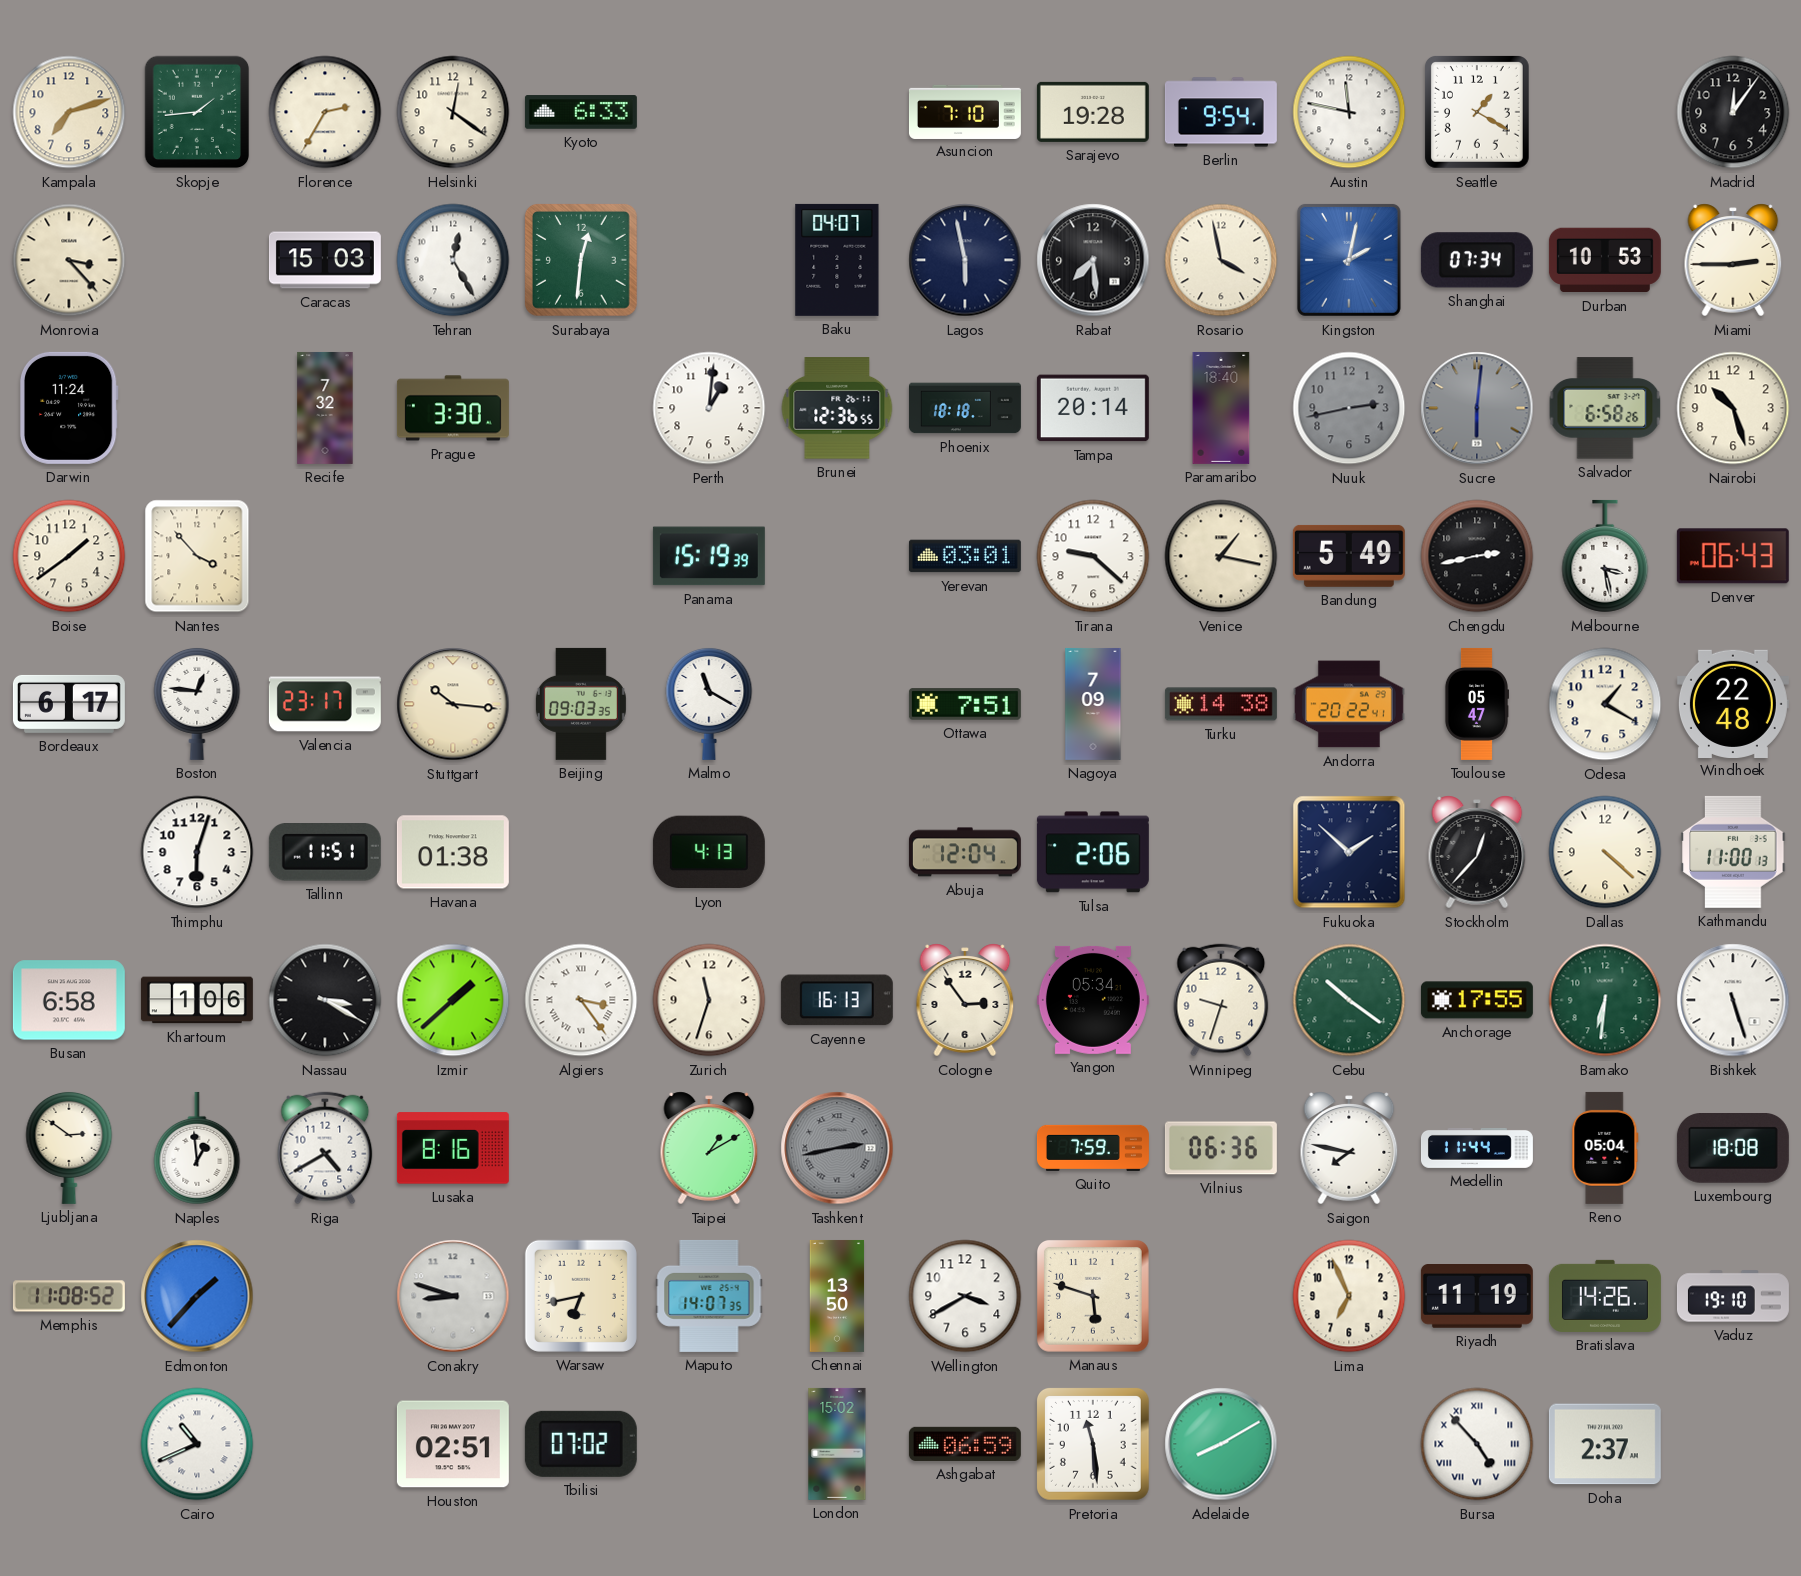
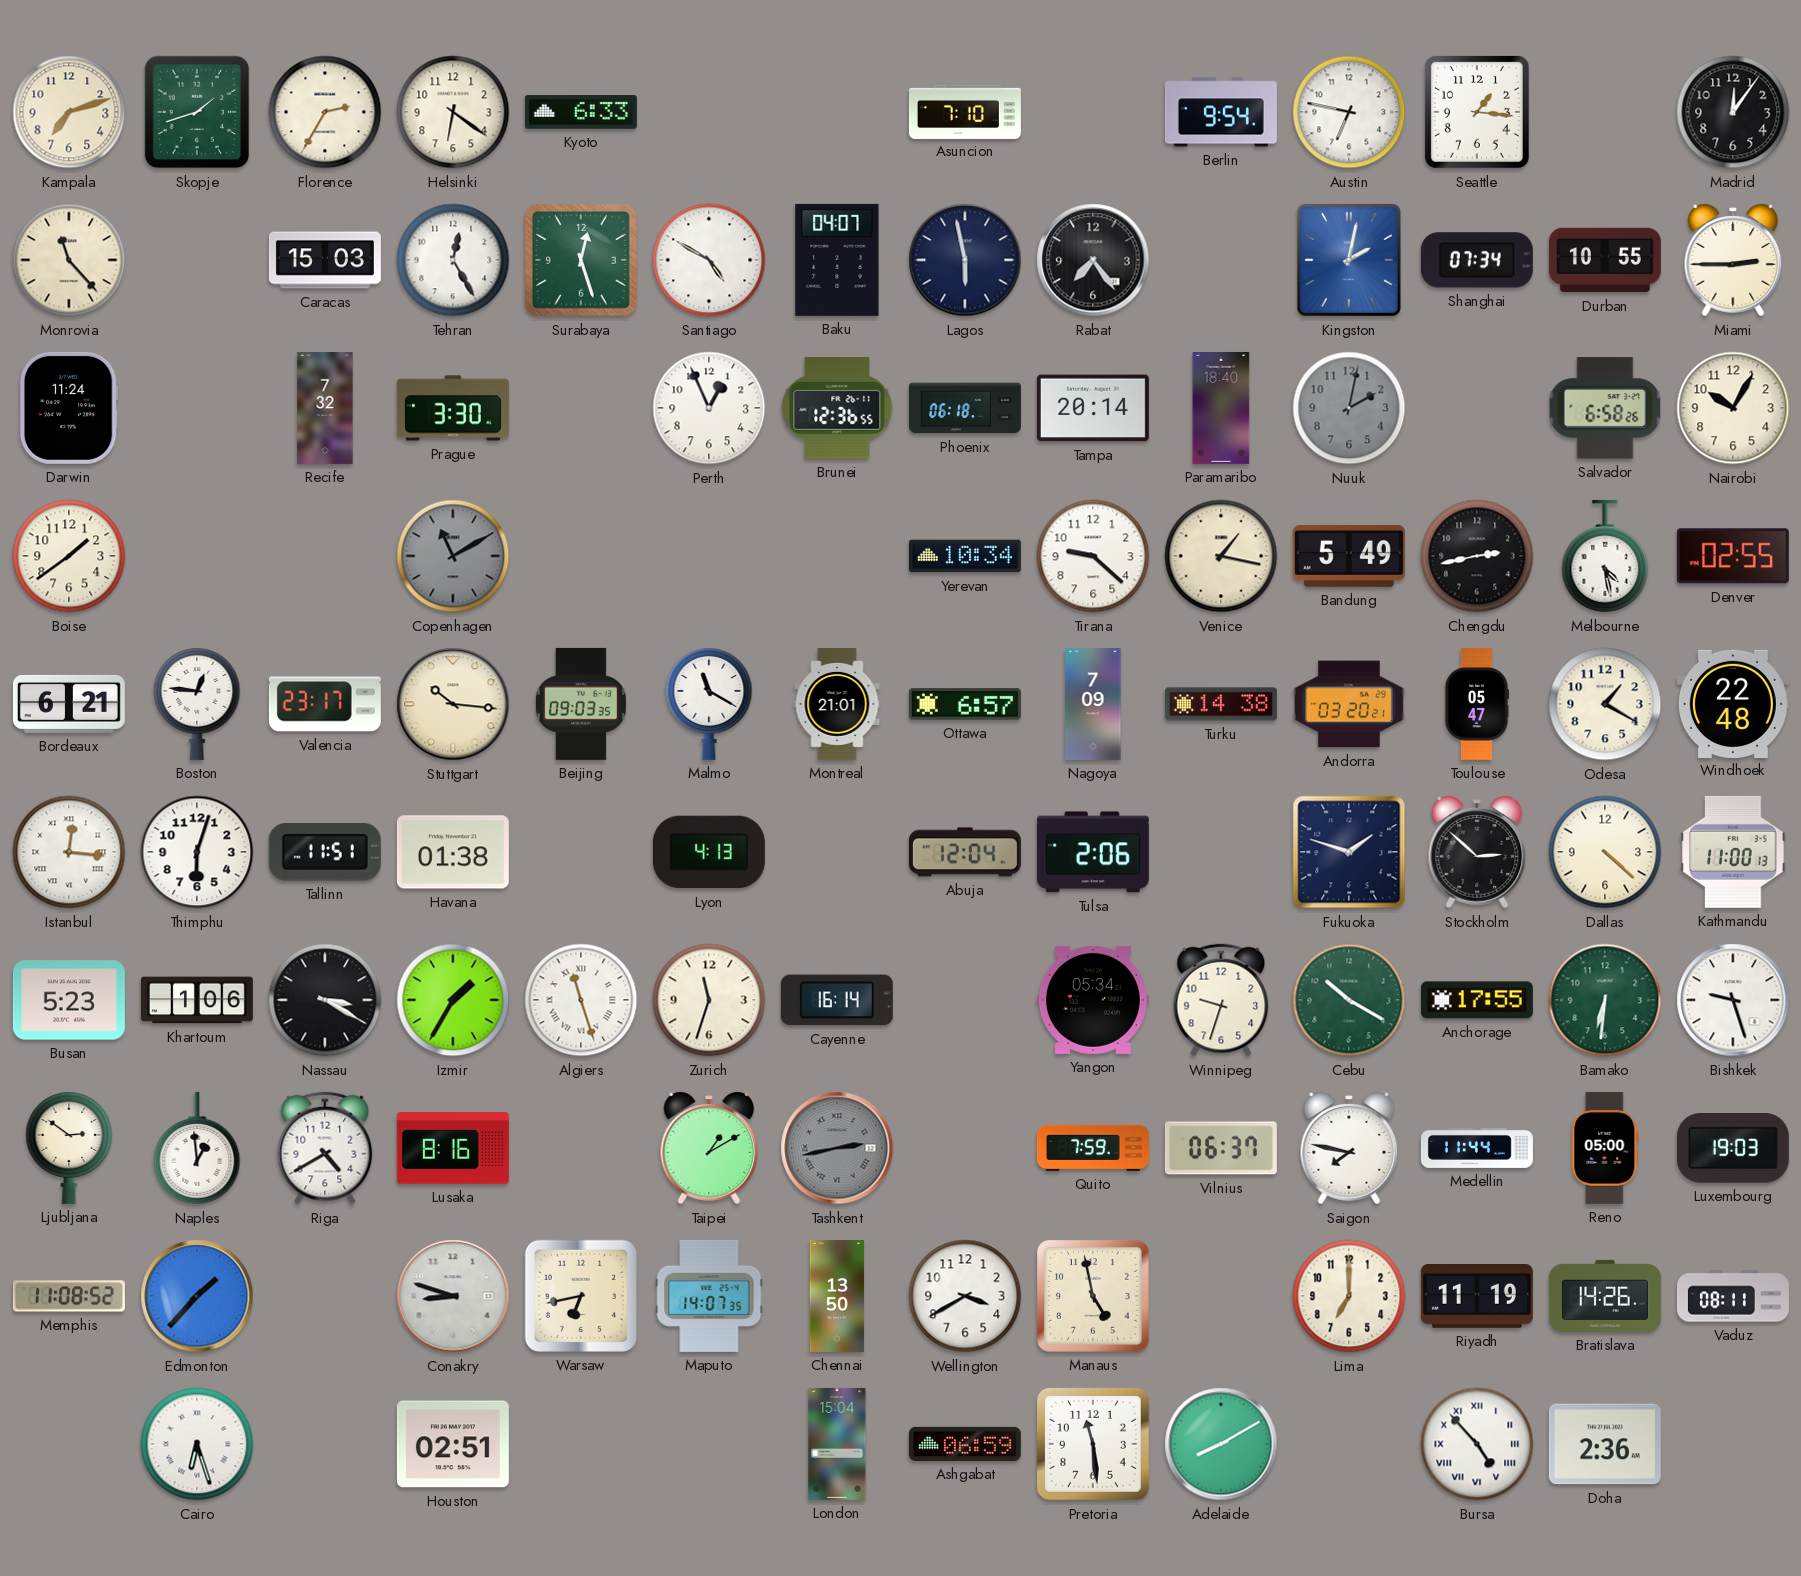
Skopje: 1:44 -> 1:42
Helsinki: 12:21 -> 6:21
Sarajevo: 19:28 -> none
Austin: 11:47 -> 6:47
Seattle: 1:20 -> 1:16
Monrovia: 3:23 -> 11:23
Surabaya: 12:31 -> 12:27
Santiago: none -> 4:50
Rabat: 7:29 -> 7:24
Rosario: 3:58 -> none
Durban: 10:53 -> 10:55
Perth: 1:01 -> 12:56
Phoenix: 18:18 -> 06:18
Nuuk: 2:43 -> 2:02
Sucre: 6:01 -> none
Nairobi: 10:27 -> 10:05
Nantes: 3:53 -> none
Copenhagen: none -> 11:10
Panama: 15:19 -> none
Yerevan: 03:01 -> 10:34
Melbourne: 3:28 -> 4:28
Denver: 06:43 -> 02:55
Bordeaux: 6:17 -> 6:21
Montreal: none -> 21:01
Ottawa: 7:51 -> 6:57
Andorra: 20:22 -> 03:20
Istanbul: none -> 12:16
Fukuoka: 1:52 -> 1:48
Stockholm: 12:37 -> 2:52
Busan: 6:58 -> 5:23
Izmir: 1:38 -> 1:35
Algiers: 3:24 -> 11:27
Cayenne: 16:13 -> 16:14
Cologne: 2:54 -> none
Cebu: 10:21 -> 10:20
Bishkek: 5:27 -> 9:27
Vilnius: 06:36 -> 06:37
Reno: 05:04 -> 05:00
Luxembourg: 18:08 -> 19:03
Manaus: 5:48 -> 4:58
Lima: 6:56 -> 7:00
Vaduz: 19:10 -> 08:11
Cairo: 10:41 -> 6:27
Tbilisi: 07:02 -> none
London: 15:02 -> 15:04
Doha: 2:37 -> 2:36
